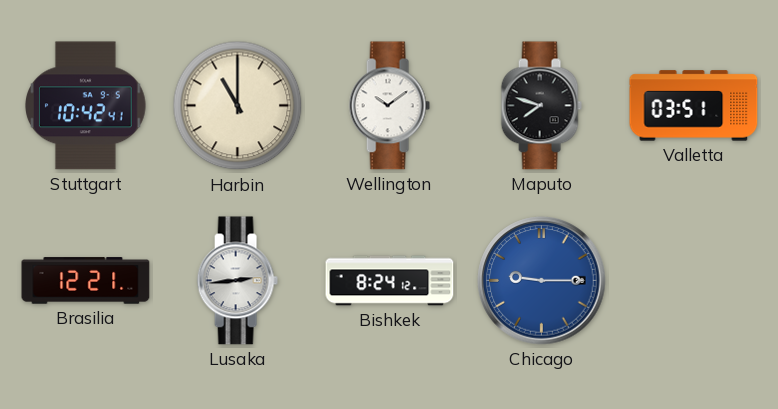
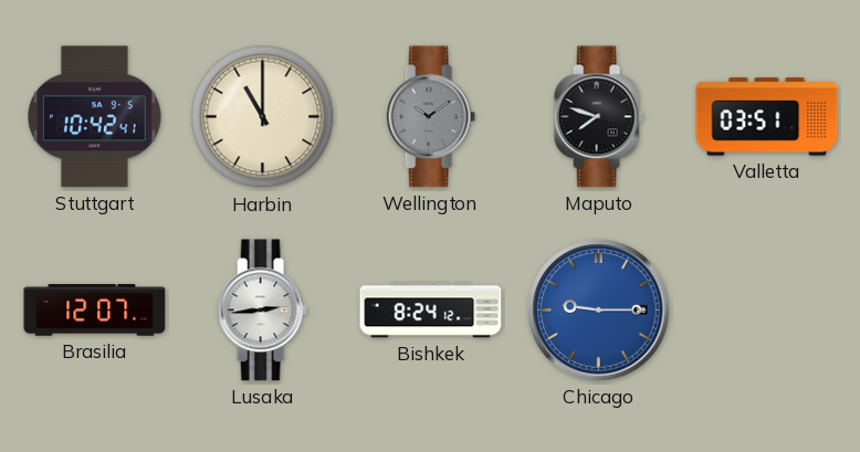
Wellington dial: white -> grey
Brasilia: 12:21 -> 12:07
